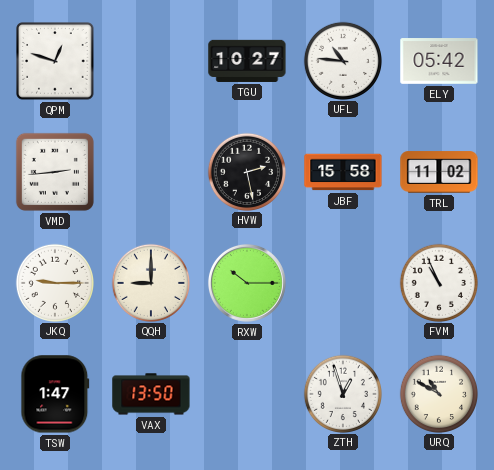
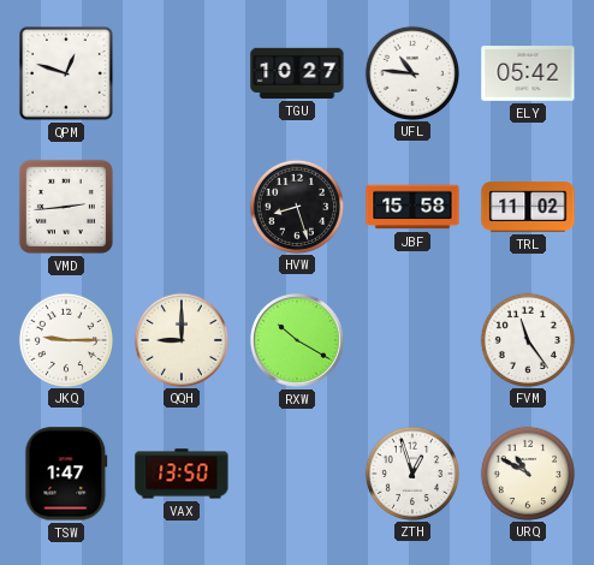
HVW: 2:28 -> 8:27
RXW: 10:15 -> 10:20
FVM: 10:56 -> 11:24
